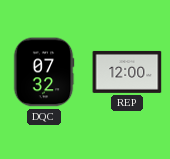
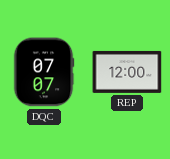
DQC: 07:32 -> 07:07
